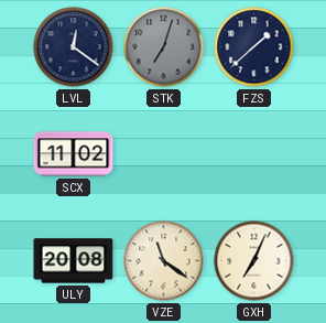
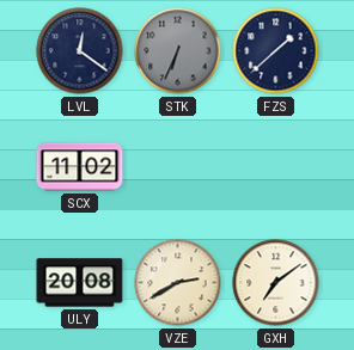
STK: 7:03 -> 6:34
VZE: 11:21 -> 2:40
GXH: 7:04 -> 7:09
